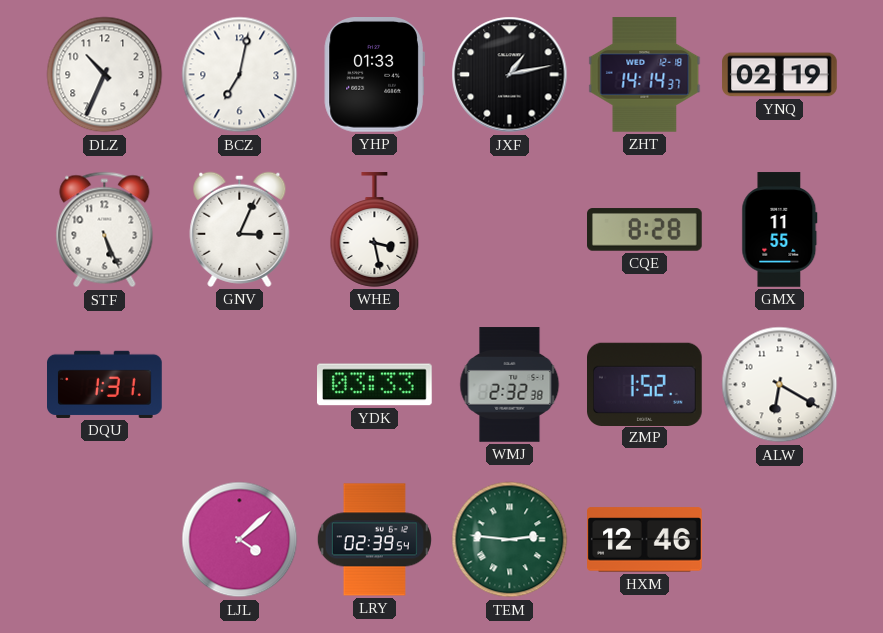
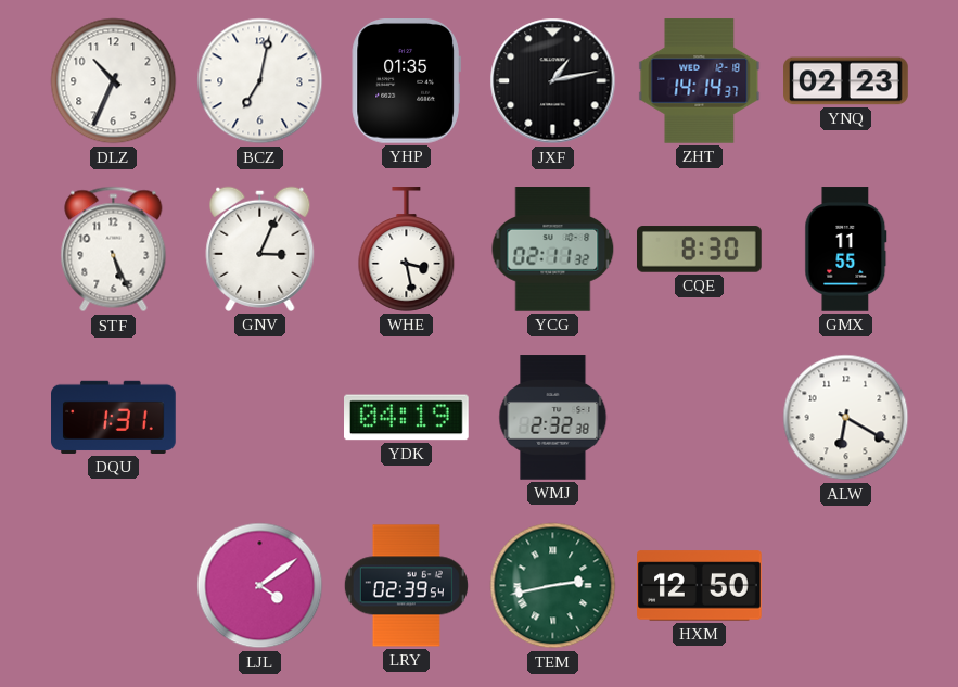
YHP: 01:33 -> 01:35
YNQ: 02:19 -> 02:23
YCG: none -> 02:11
CQE: 8:28 -> 8:30
YDK: 03:33 -> 04:19
ZMP: 1:52 -> none
LJL: 4:08 -> 4:09
TEM: 2:46 -> 2:43
HXM: 12:46 -> 12:50
